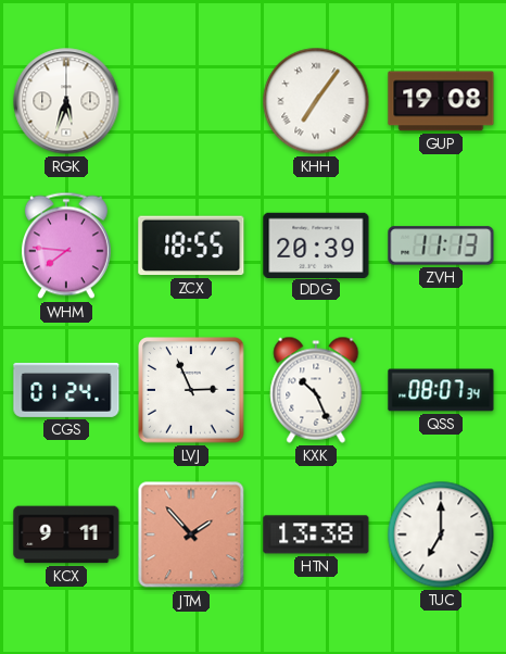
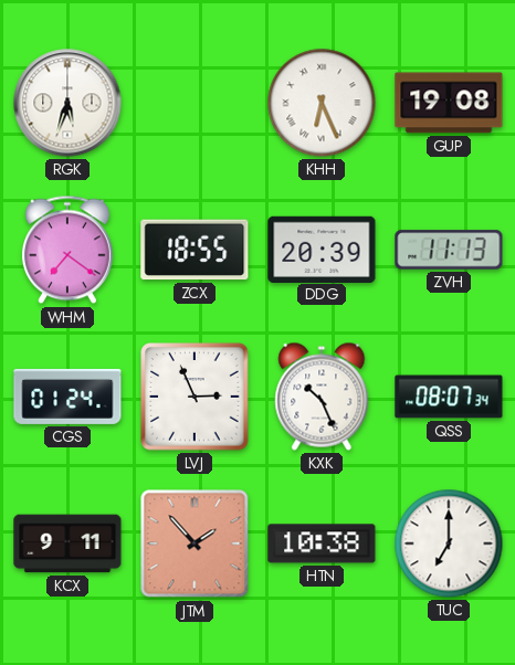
KHH: 7:06 -> 6:26
WHM: 7:46 -> 7:21
HTN: 13:38 -> 10:38
